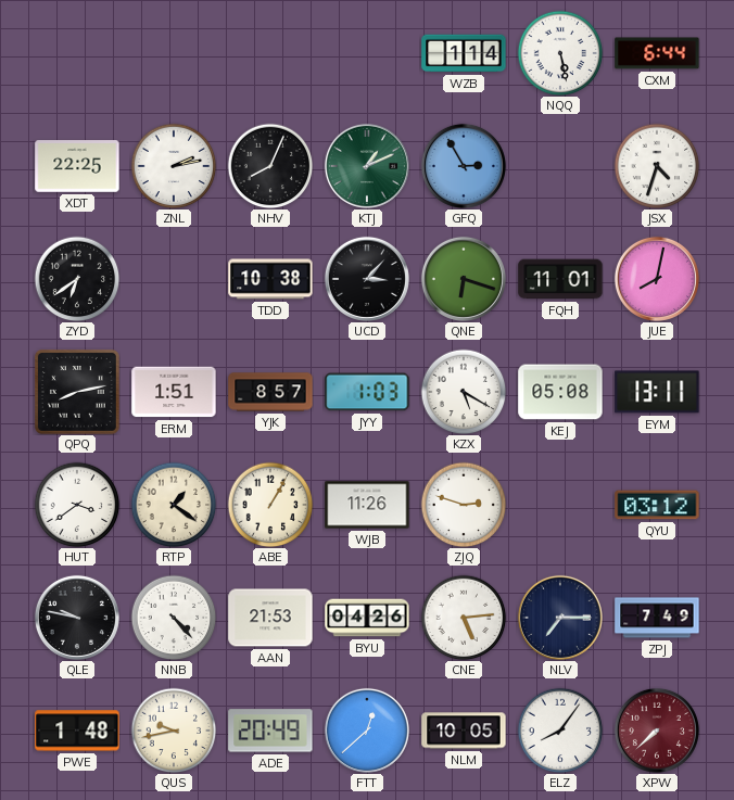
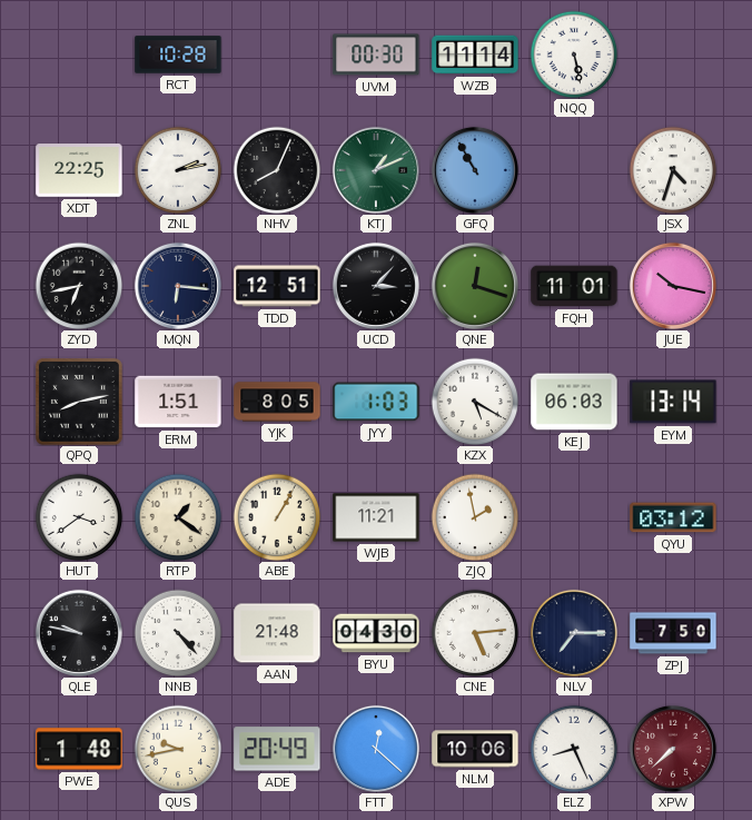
RCT: none -> 10:28
UVM: none -> 00:30
WZB: 1:14 -> 11:14
CXM: 6:44 -> none
GFQ: 2:55 -> 10:55
ZYD: 6:39 -> 6:43
MQN: none -> 6:16
TDD: 10:38 -> 12:51
QNE: 6:18 -> 12:18
JUE: 8:02 -> 10:17
YJK: 8:57 -> 8:05
KEJ: 05:08 -> 06:03
EYM: 13:11 -> 13:14
WJB: 11:26 -> 11:21
ZJQ: 2:48 -> 1:58
AAN: 21:53 -> 21:48
BYU: 04:26 -> 04:30
ZPJ: 7:49 -> 7:50
FTT: 12:38 -> 12:22
NLM: 10:05 -> 10:06
ELZ: 8:06 -> 8:26
